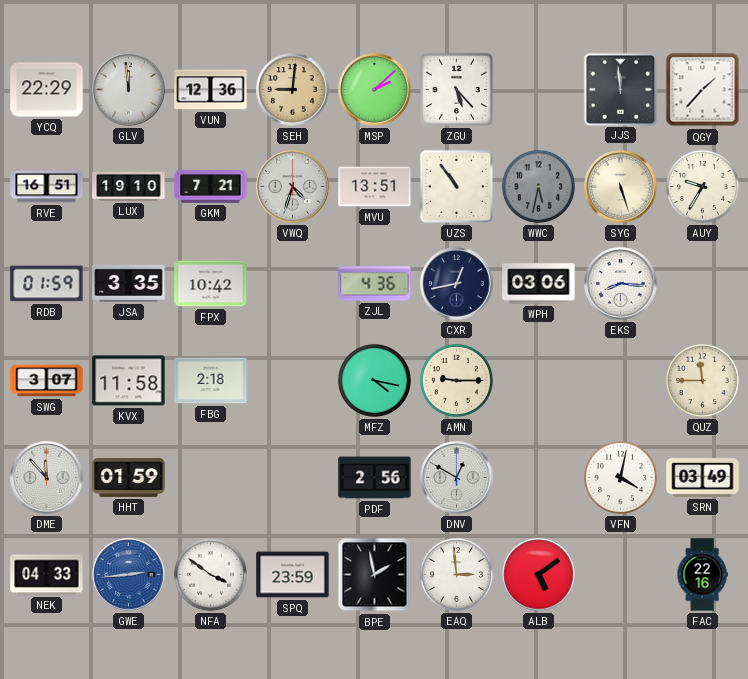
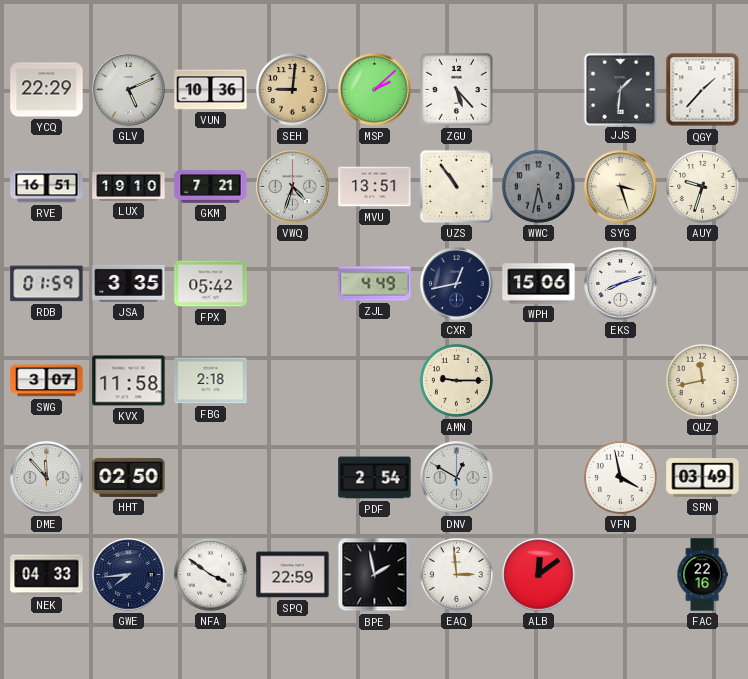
GLV: 11:59 -> 5:11
VUN: 12:36 -> 10:36
JJS: 11:59 -> 1:31
SYG: 5:27 -> 3:27
AUY: 9:35 -> 9:33
FPX: 10:42 -> 05:42
ZJL: 4:36 -> 4:49
WPH: 03:06 -> 15:06
EKS: 8:16 -> 8:12
MFZ: 4:17 -> none
QUZ: 11:45 -> 11:43
HHT: 01:59 -> 02:50
PDF: 2:56 -> 2:54
VFN: 4:02 -> 3:58
GWE: 2:44 -> 7:44
GWE dial: blue -> navy
SPQ: 23:59 -> 22:59
ALB: 5:09 -> 12:09
